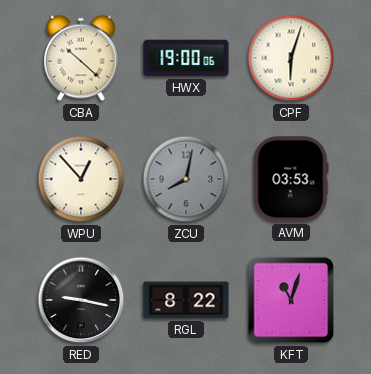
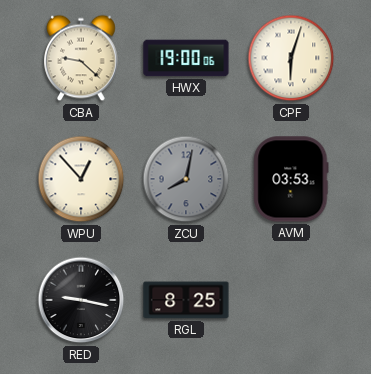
CBA: 10:22 -> 9:22
RGL: 8:22 -> 8:25
KFT: 11:03 -> none
